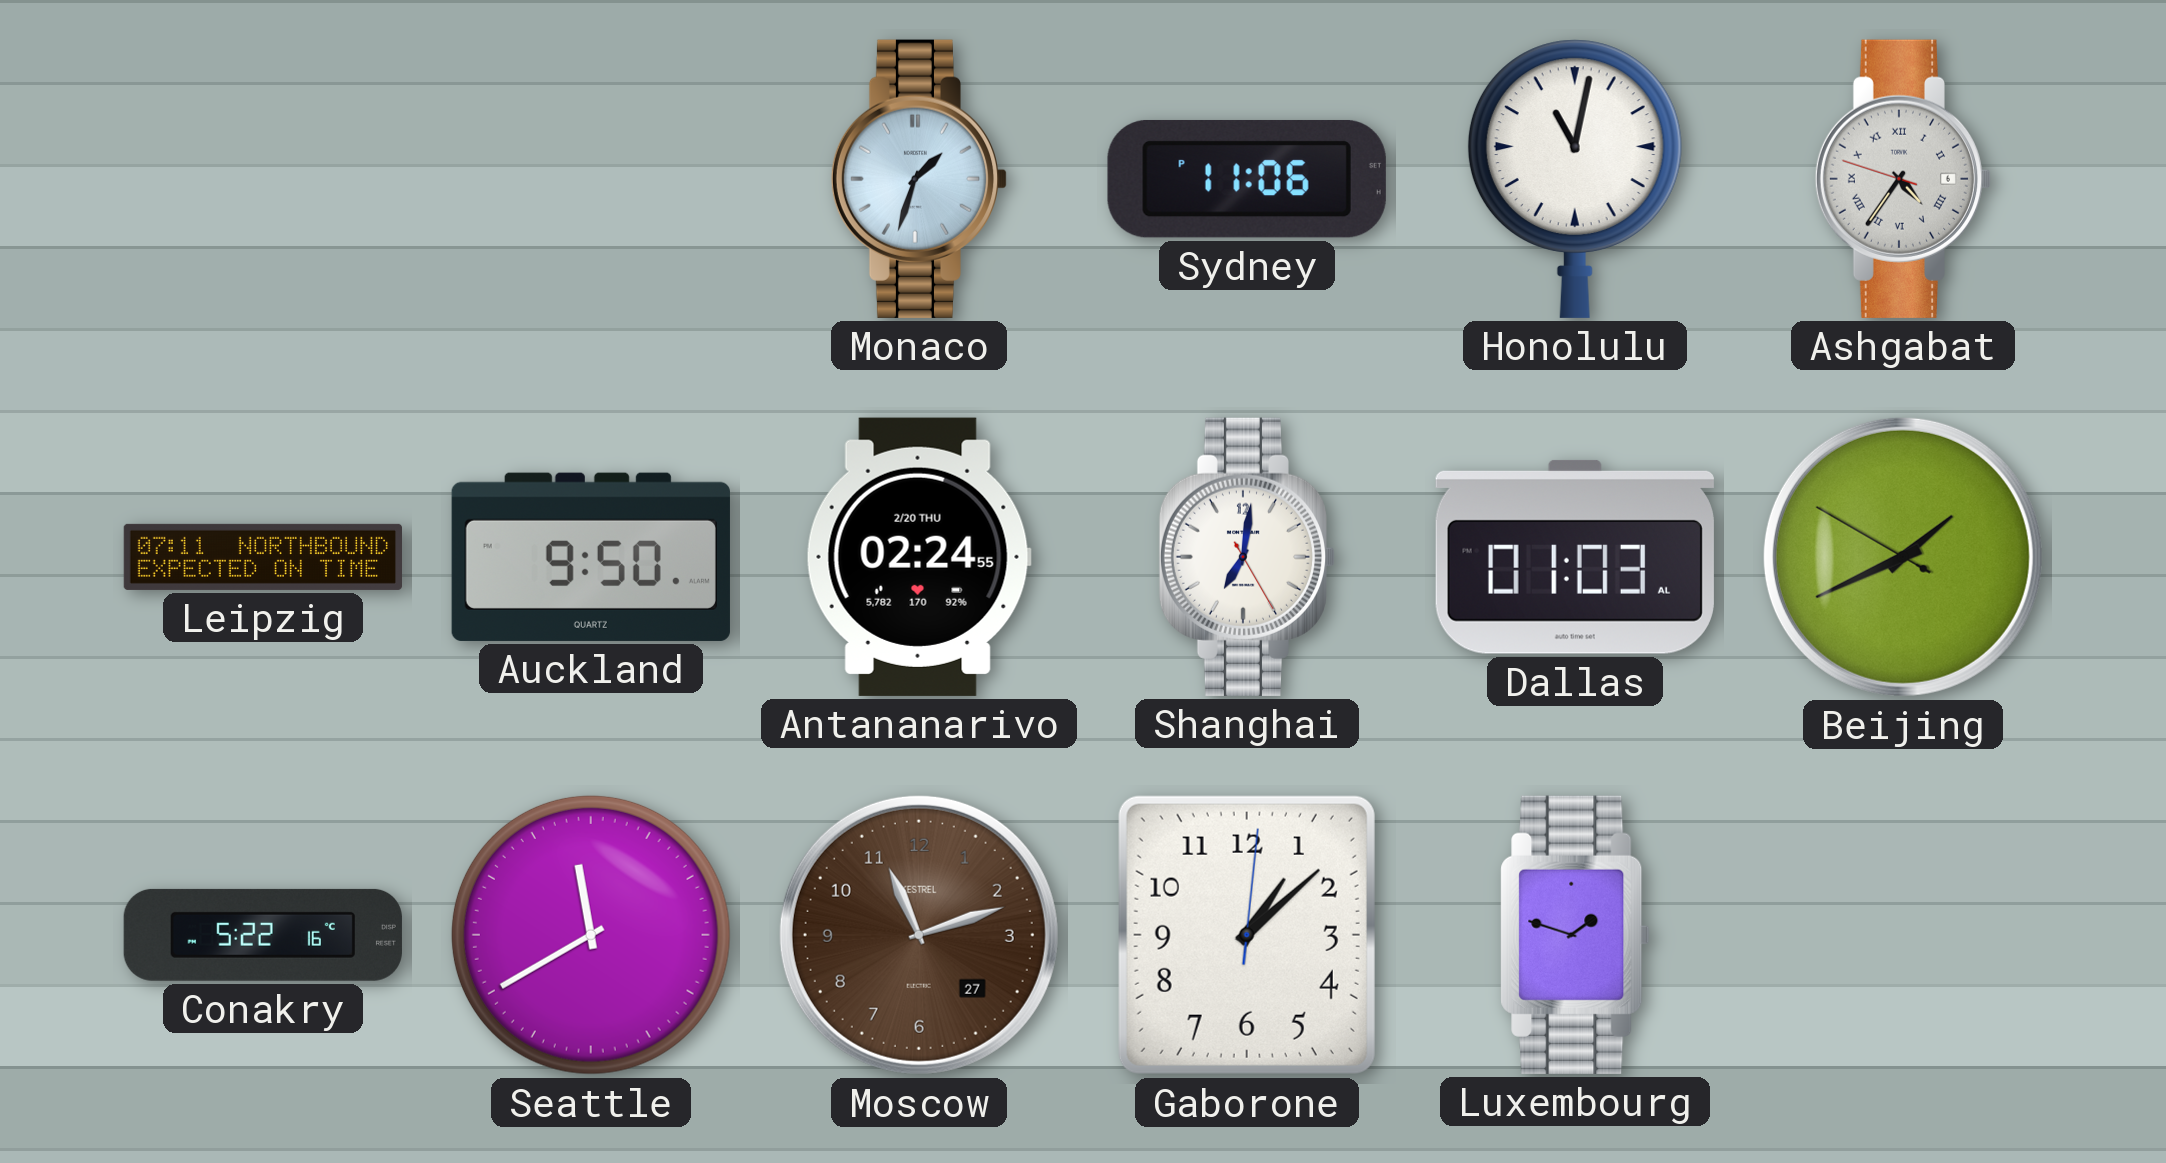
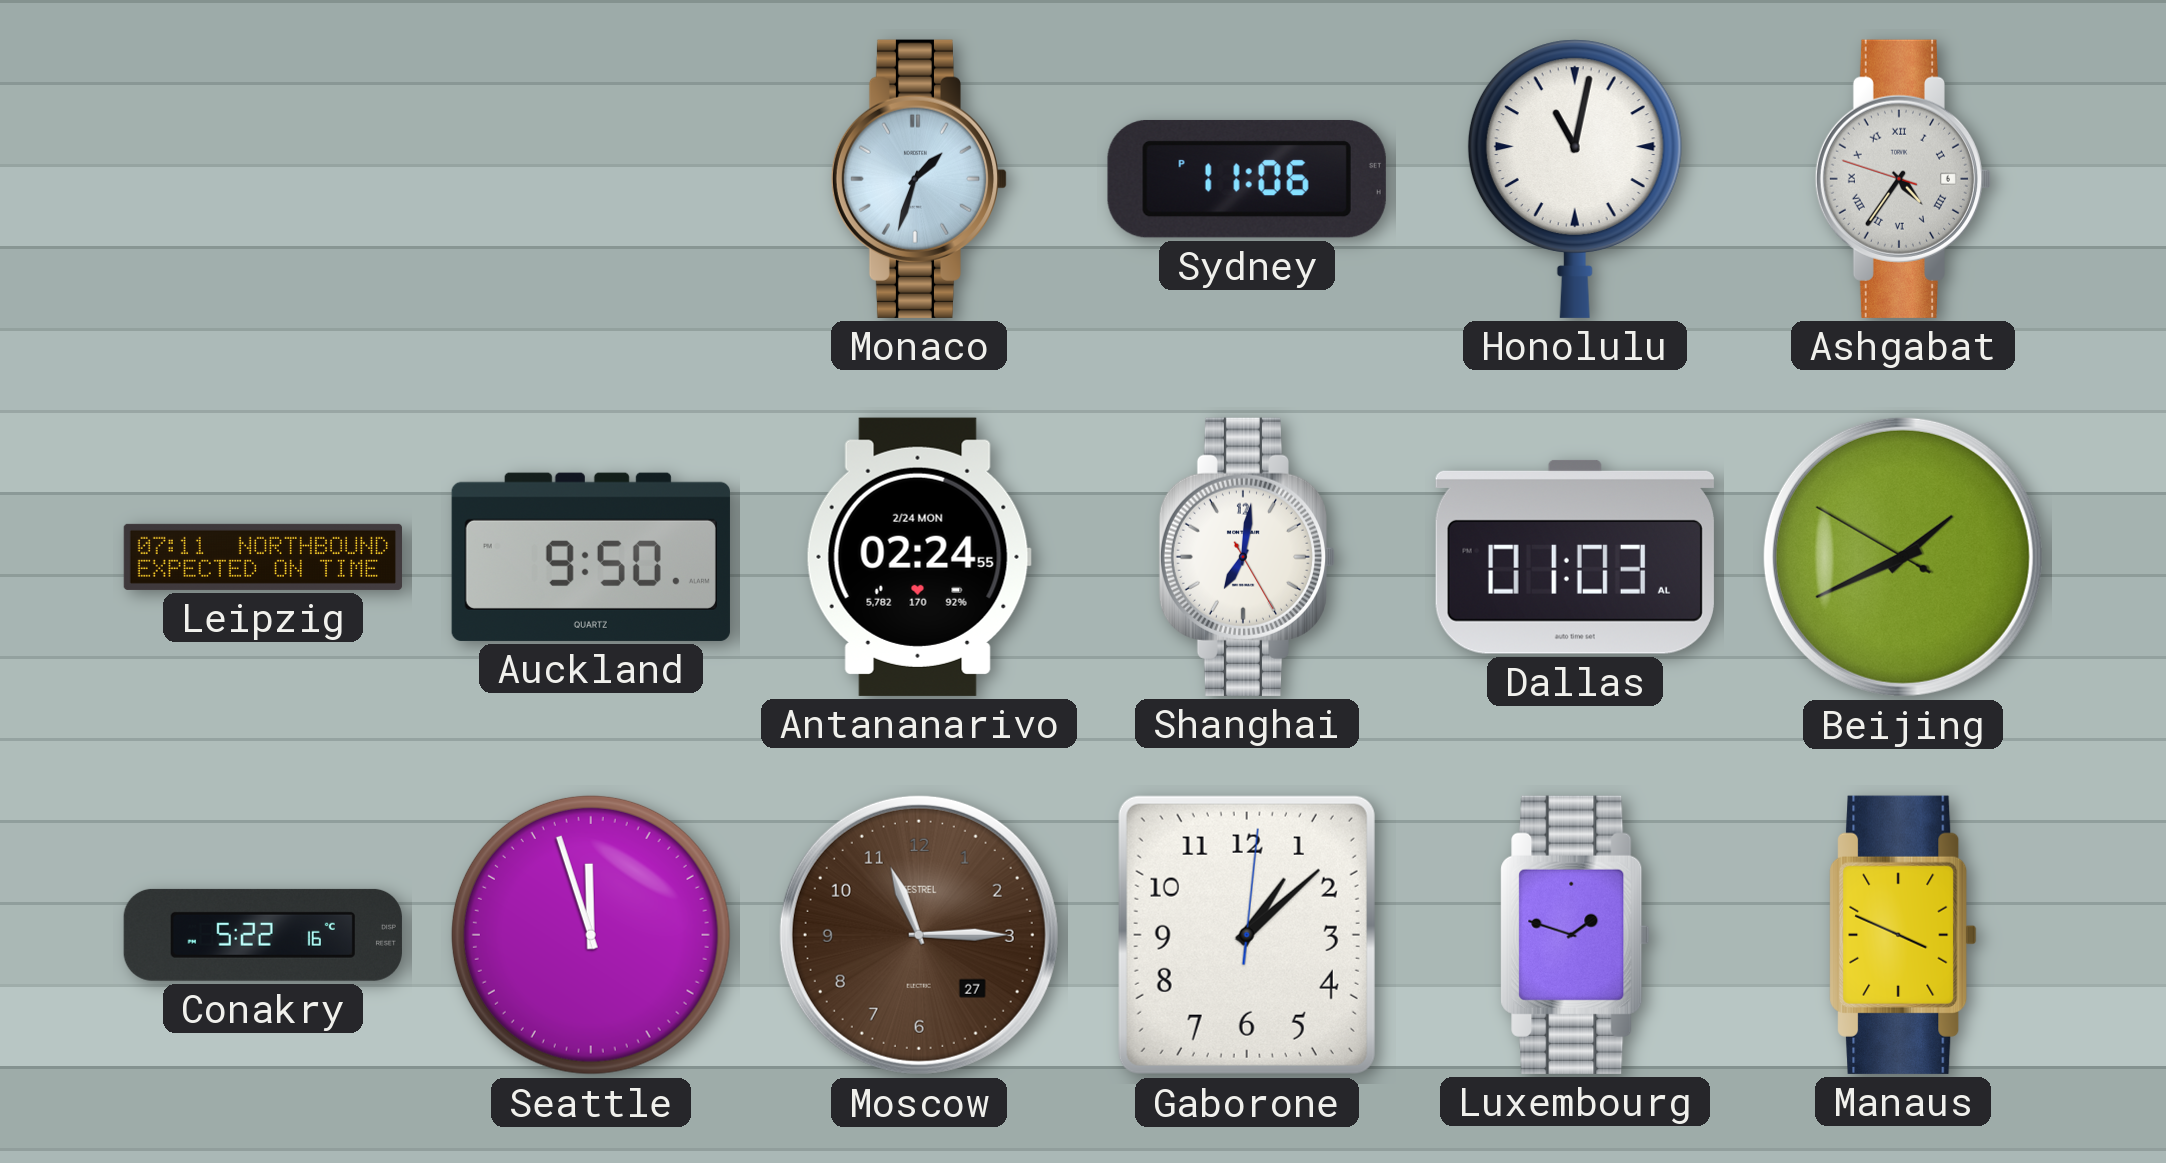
Antananarivo date: 2/20 THU -> 2/24 MON
Seattle: 11:40 -> 11:57
Moscow: 11:12 -> 11:15
Manaus: none -> 3:49
